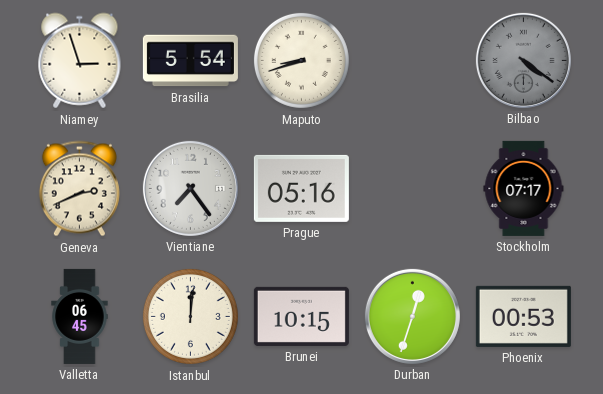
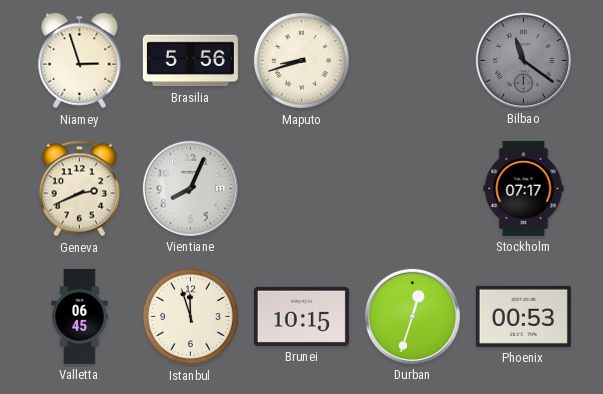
Brasilia: 5:54 -> 5:56
Bilbao: 4:21 -> 11:21
Vientiane: 7:24 -> 8:04
Prague: 05:16 -> none
Istanbul: 12:01 -> 11:57
